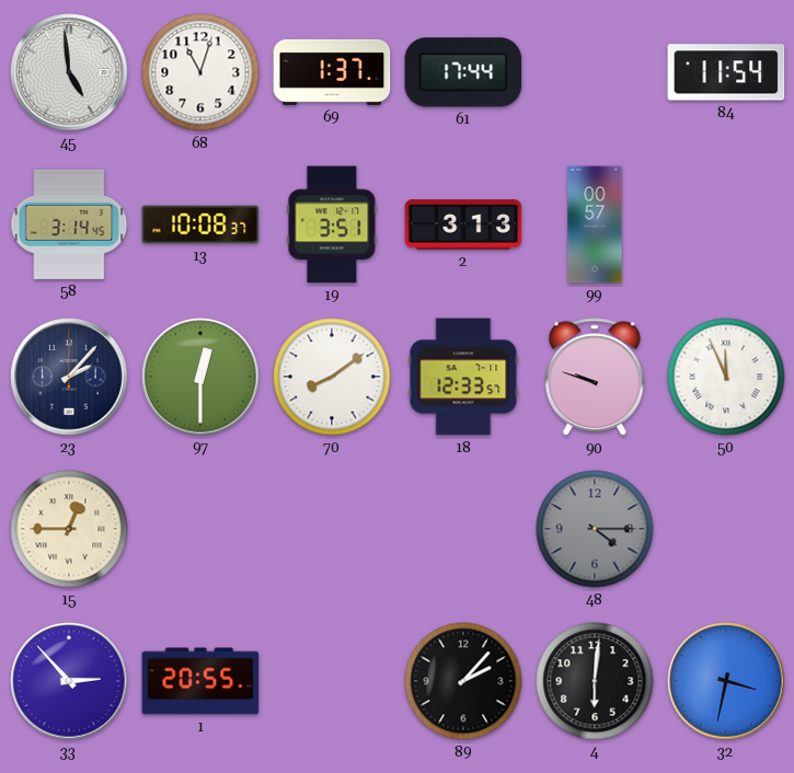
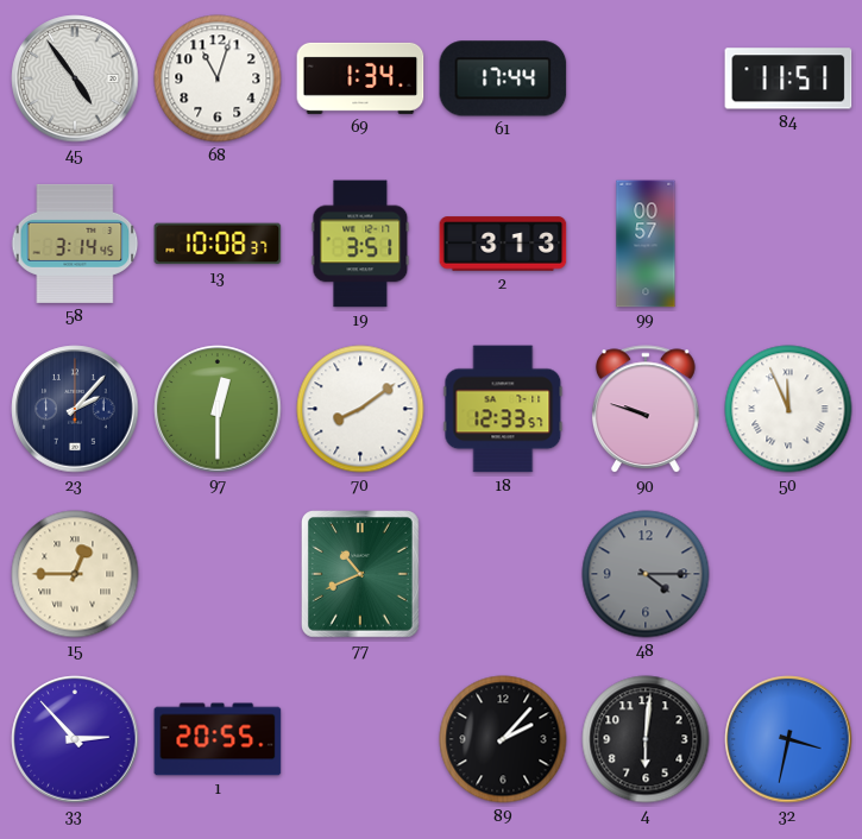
45: 4:59 -> 4:54
69: 1:37 -> 1:34
84: 11:54 -> 11:51
77: none -> 10:41
